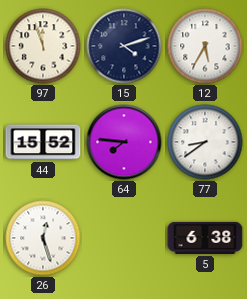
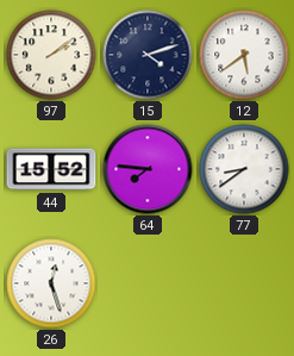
97: 11:57 -> 2:09
12: 5:35 -> 5:39
5: 6:38 -> none
